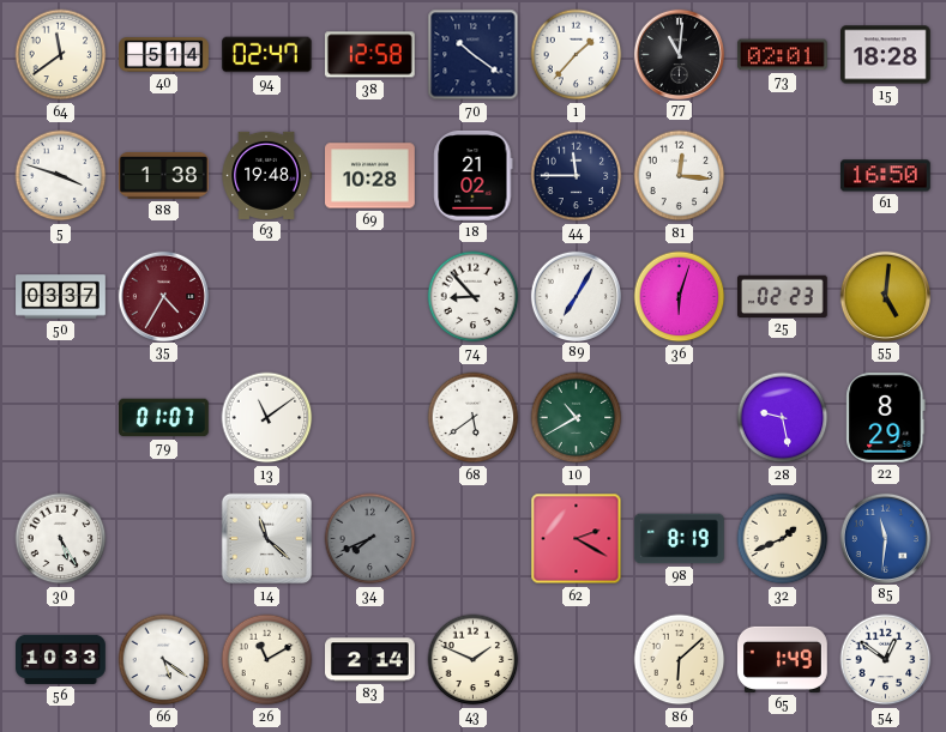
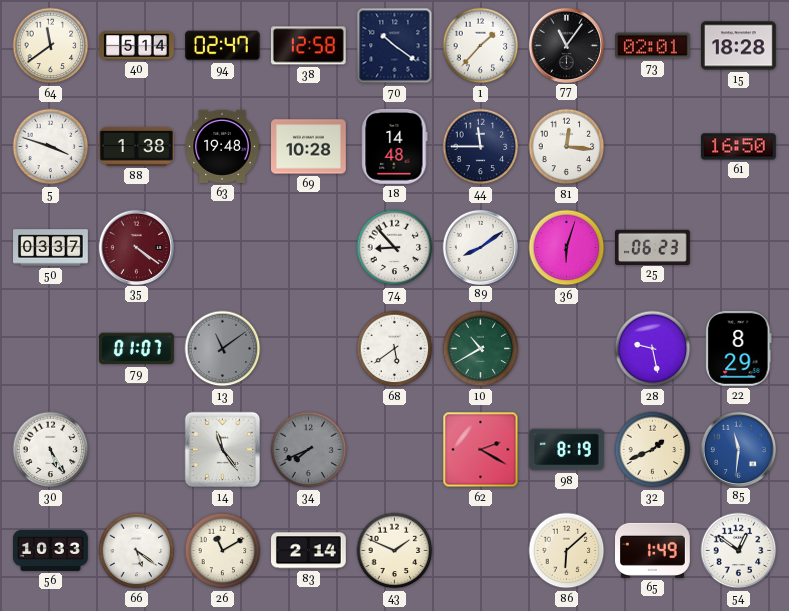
77: 11:01 -> 11:06
18: 21:02 -> 14:48
35: 4:35 -> 4:21
89: 7:05 -> 8:09
25: 02:23 -> 06:23
55: 5:01 -> none
13 dial: white -> grey
14: 11:22 -> 11:24
